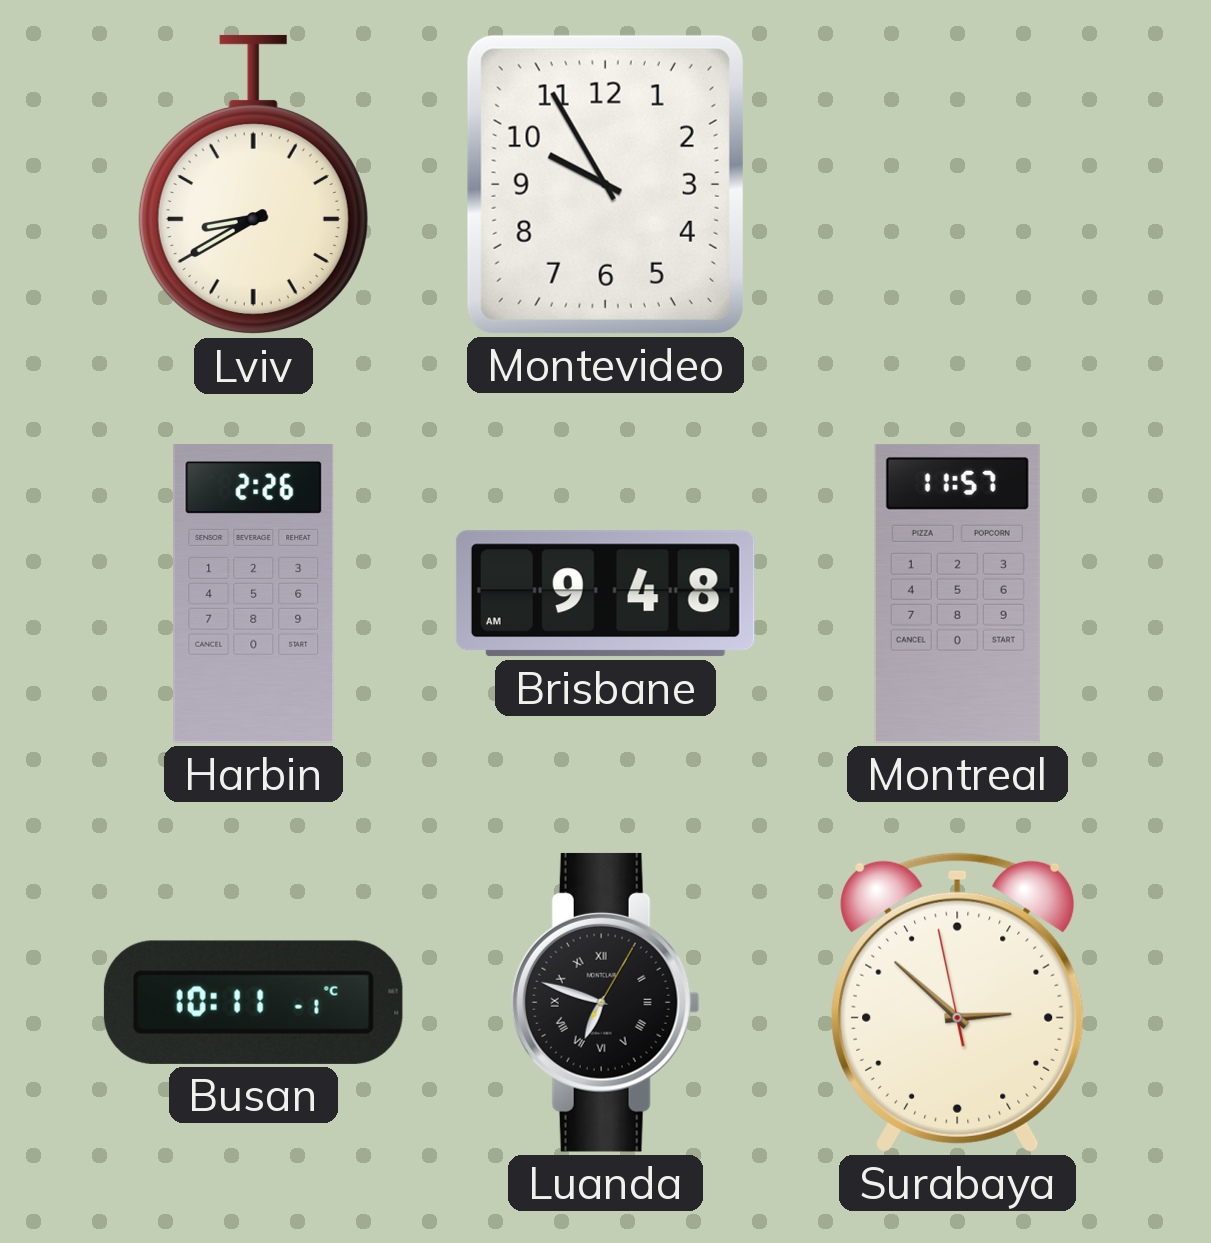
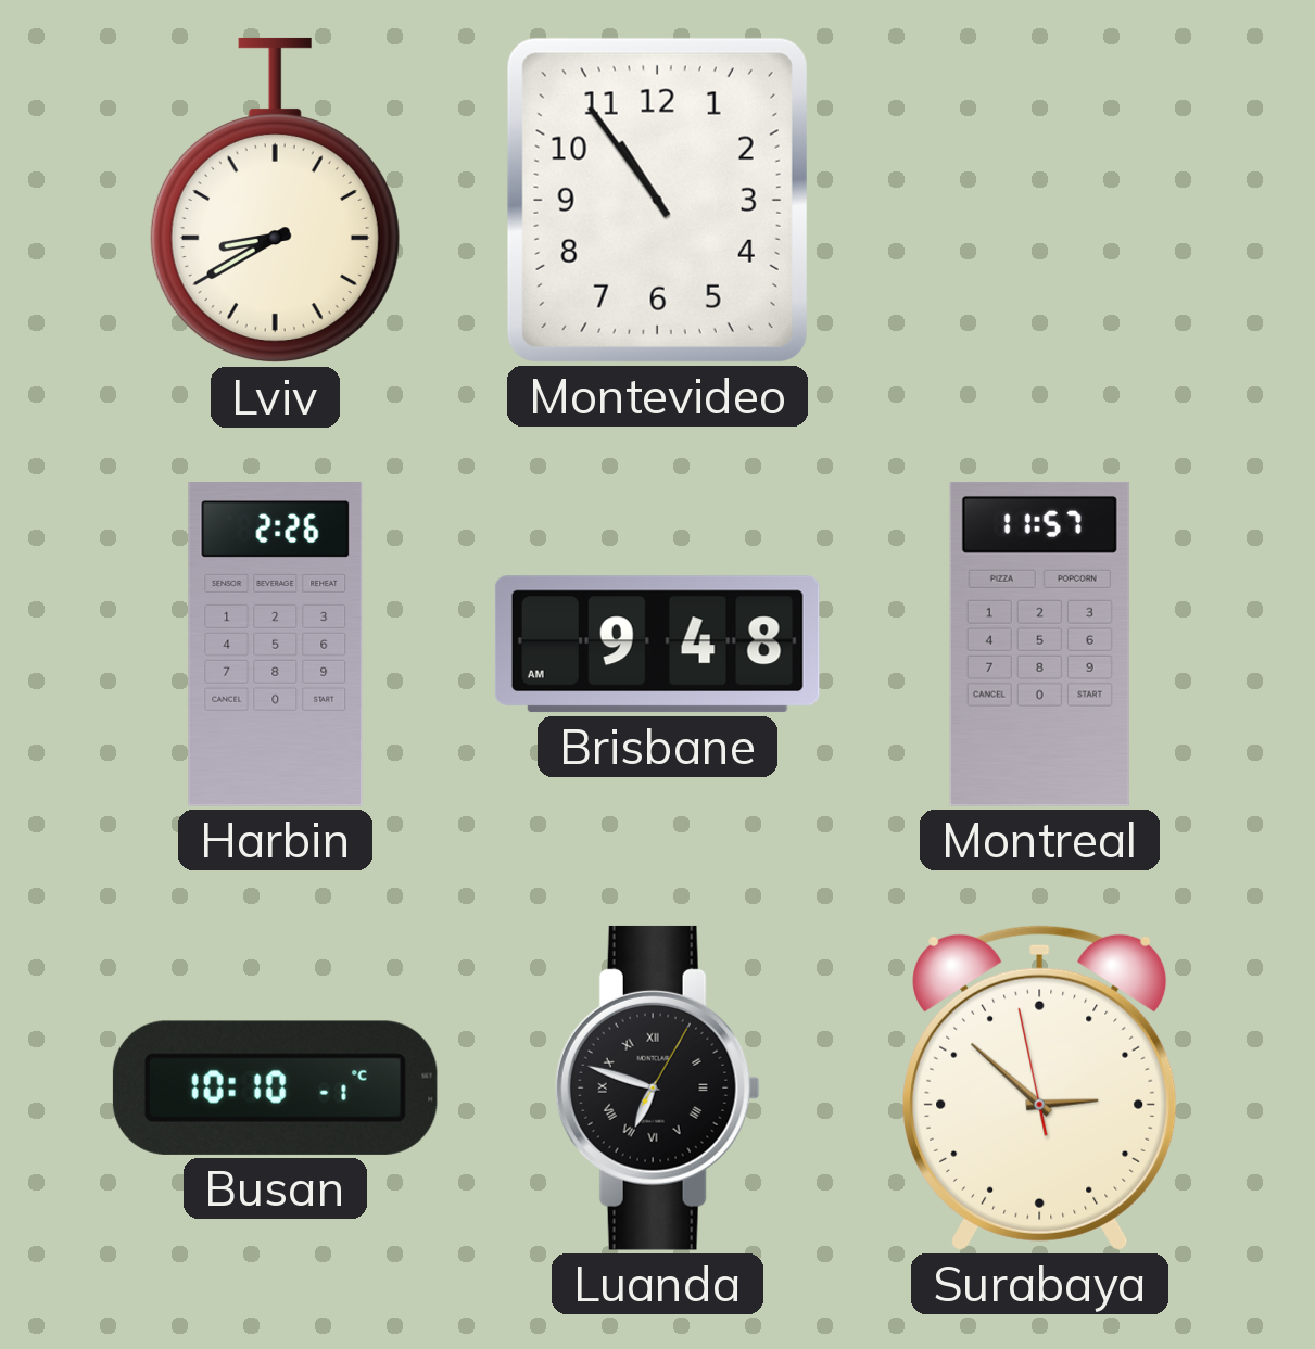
Montevideo: 9:55 -> 10:54
Busan: 10:11 -> 10:10
